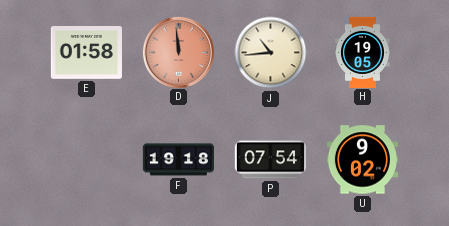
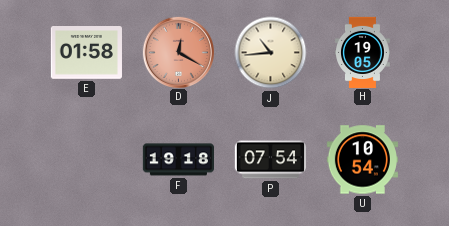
D: 11:59 -> 12:20
U: 9:02 -> 10:54
